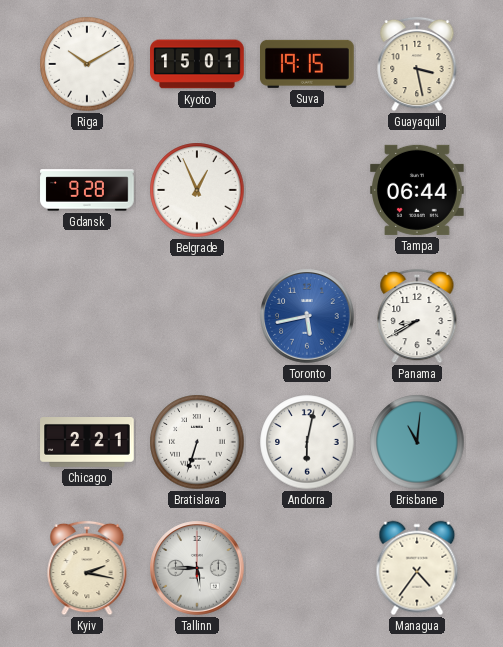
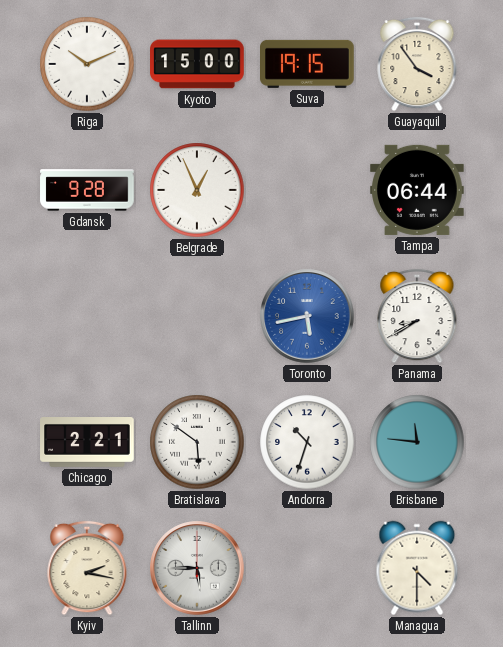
Riga: 10:10 -> 10:11
Kyoto: 15:01 -> 15:00
Guayaquil: 3:28 -> 3:54
Bratislava: 6:33 -> 5:51
Andorra: 6:02 -> 10:33
Brisbane: 11:01 -> 11:46
Managua: 4:36 -> 4:30
